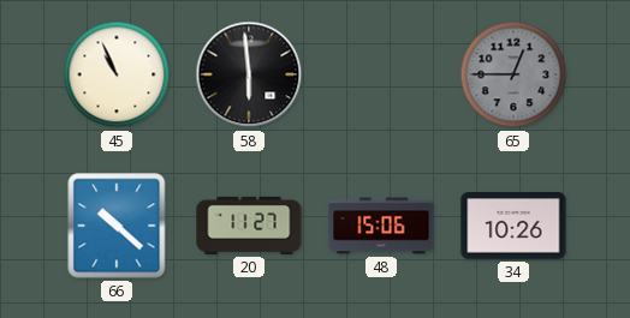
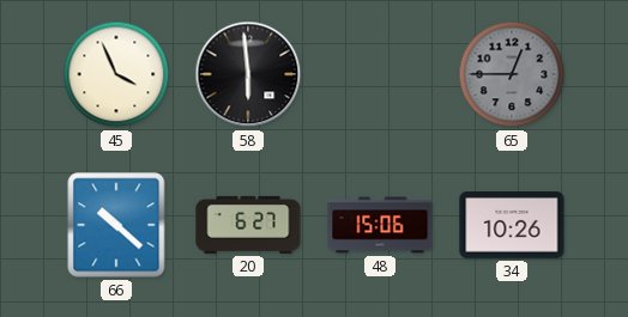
45: 10:56 -> 3:56
20: 11:27 -> 6:27
